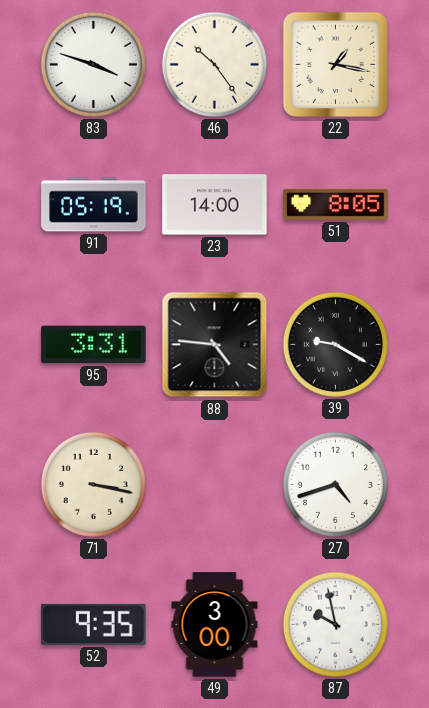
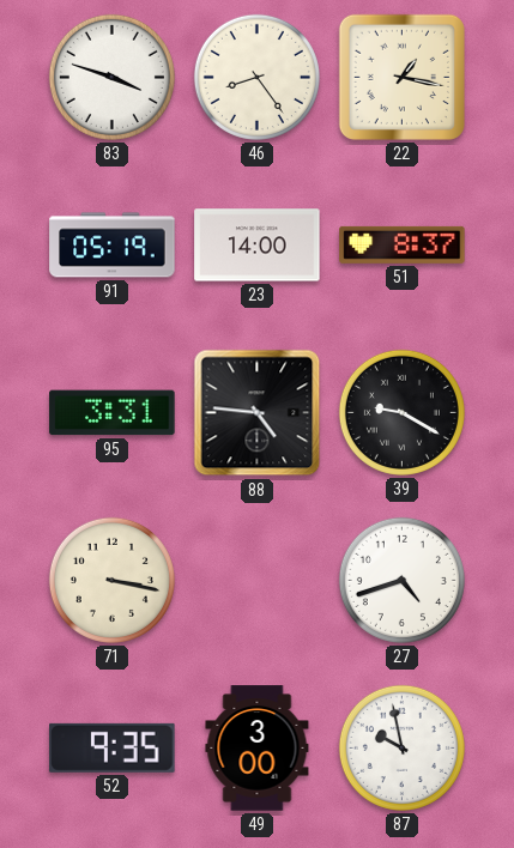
46: 10:24 -> 8:24
51: 8:05 -> 8:37
